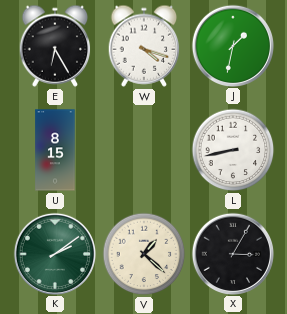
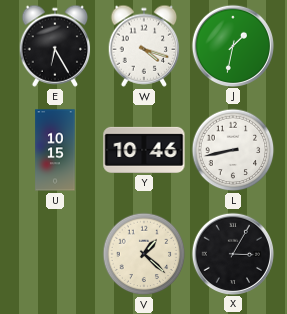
U: 8:15 -> 10:15
Y: none -> 10:46
K: 2:09 -> none
